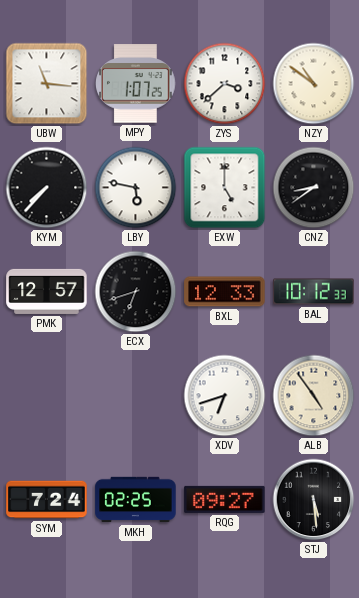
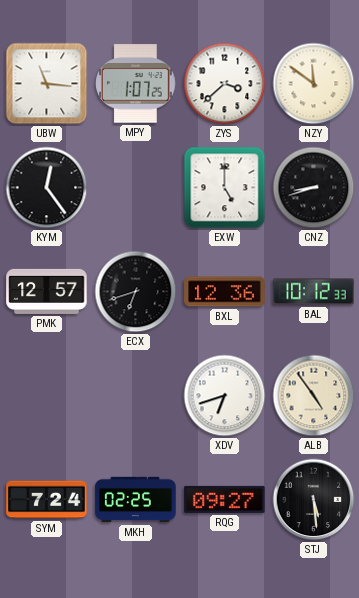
NZY: 10:51 -> 11:51
KYM: 7:37 -> 12:24
LBY: 5:47 -> none
CNZ: 8:39 -> 8:42
BXL: 12:33 -> 12:36
